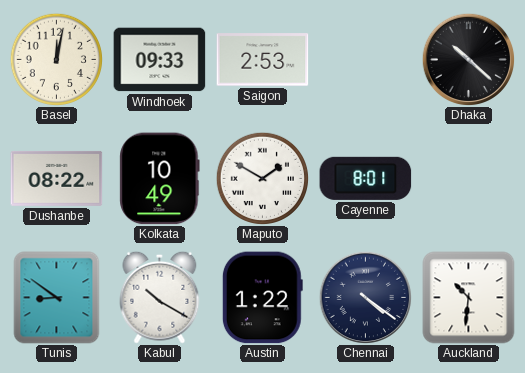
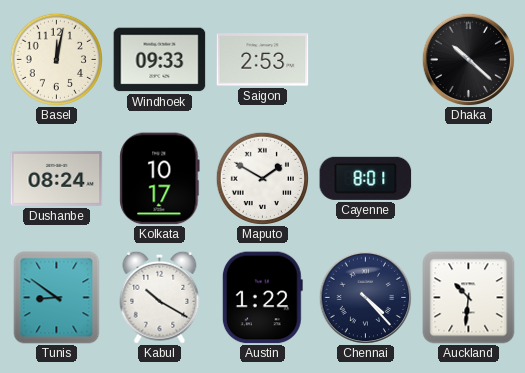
Dushanbe: 08:22 -> 08:24
Kolkata: 10:49 -> 10:17
Chennai: 4:21 -> 4:23
